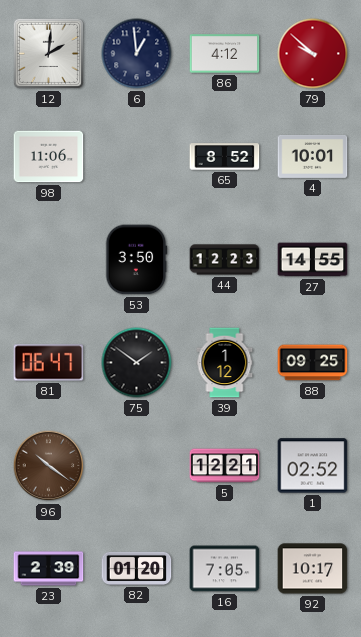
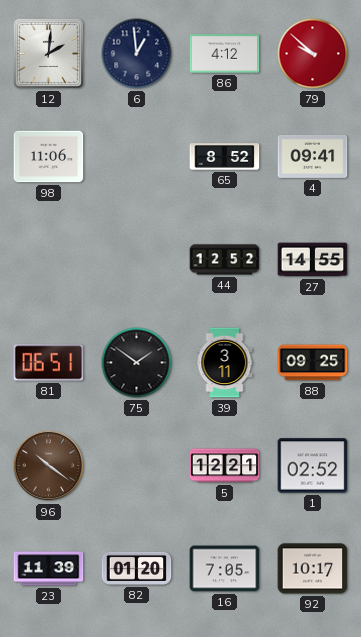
4: 10:01 -> 09:41
53: 3:50 -> none
44: 12:23 -> 12:52
81: 06:47 -> 06:51
39: 1:12 -> 3:11
23: 2:39 -> 11:39
